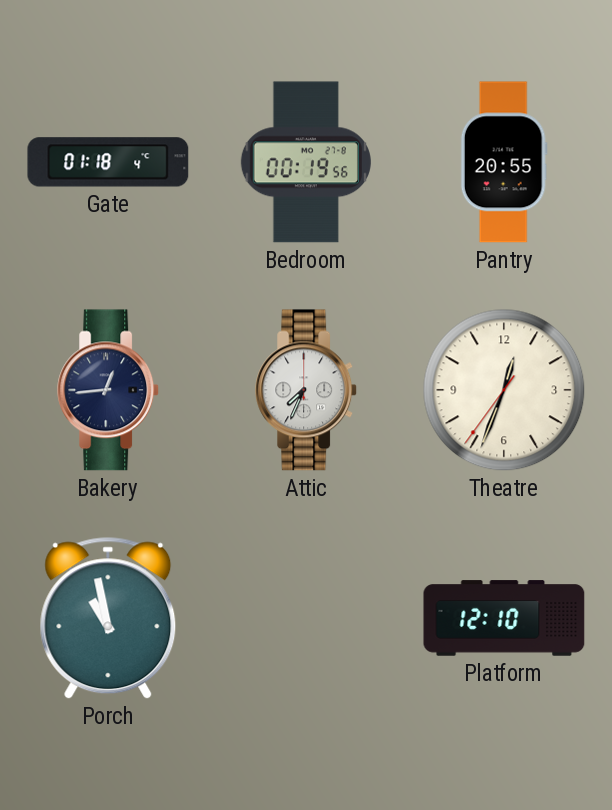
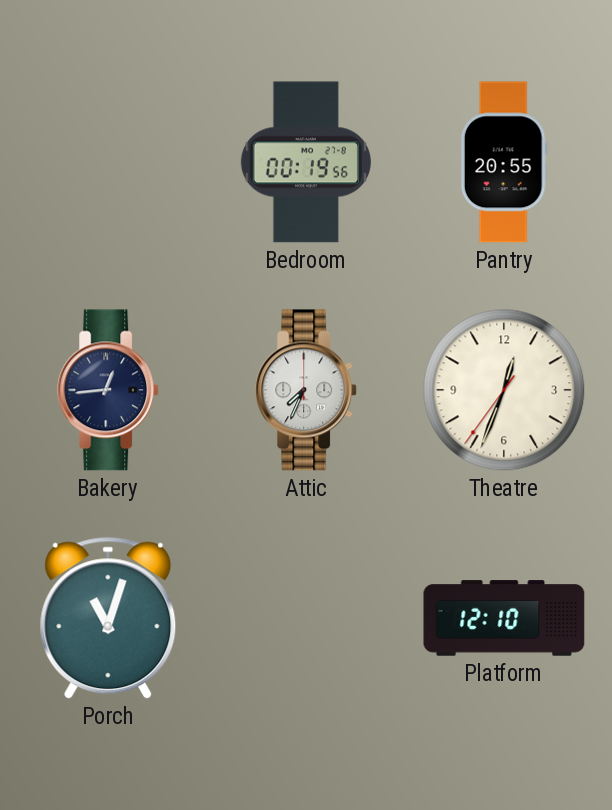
Gate: 01:18 -> none
Porch: 10:58 -> 11:03
